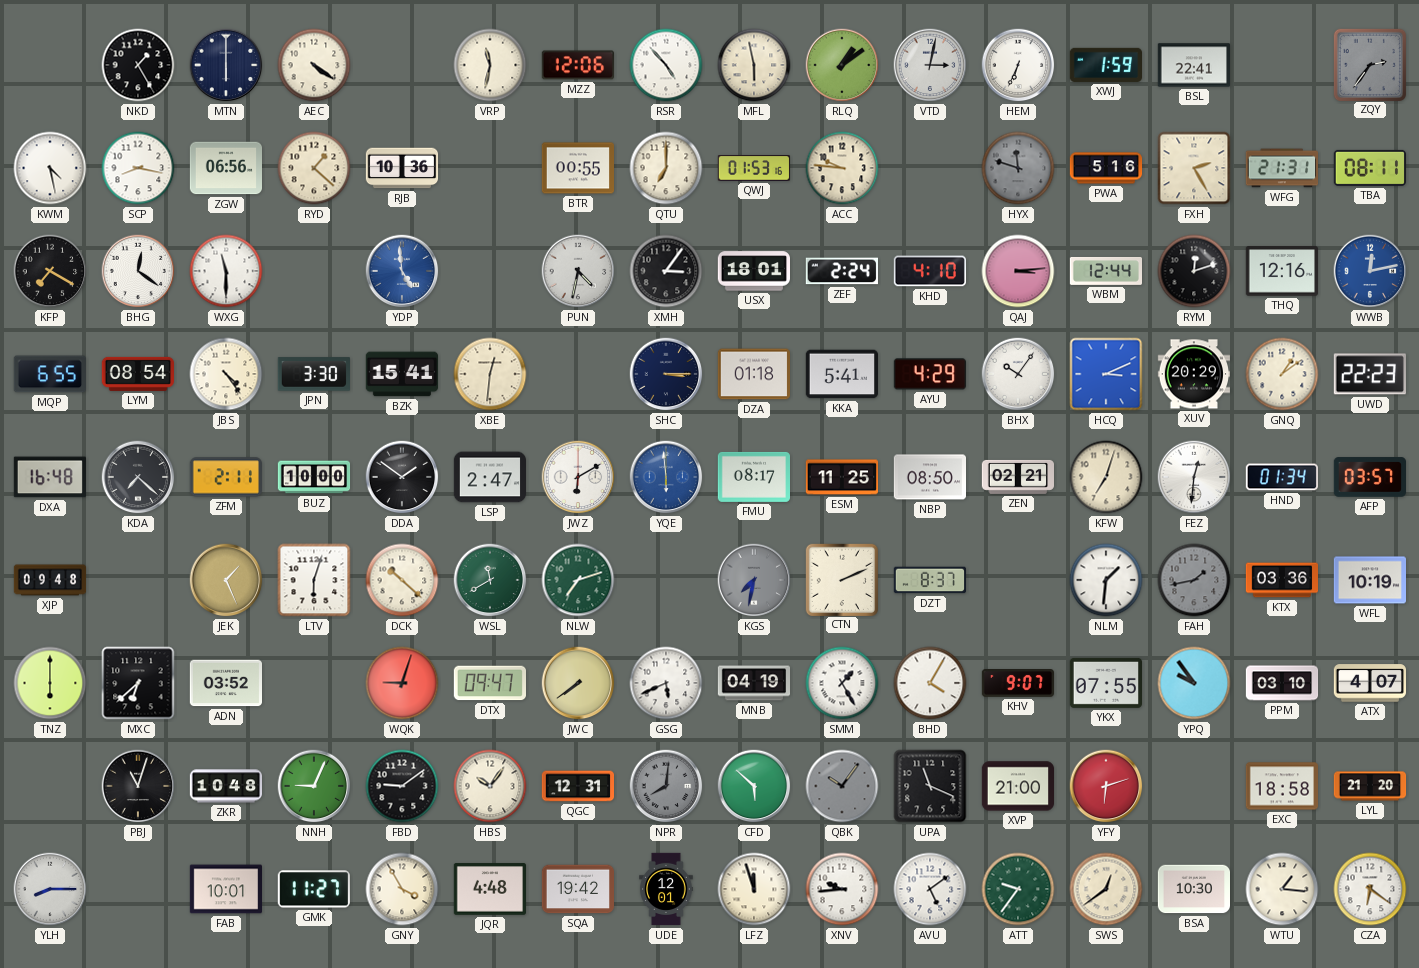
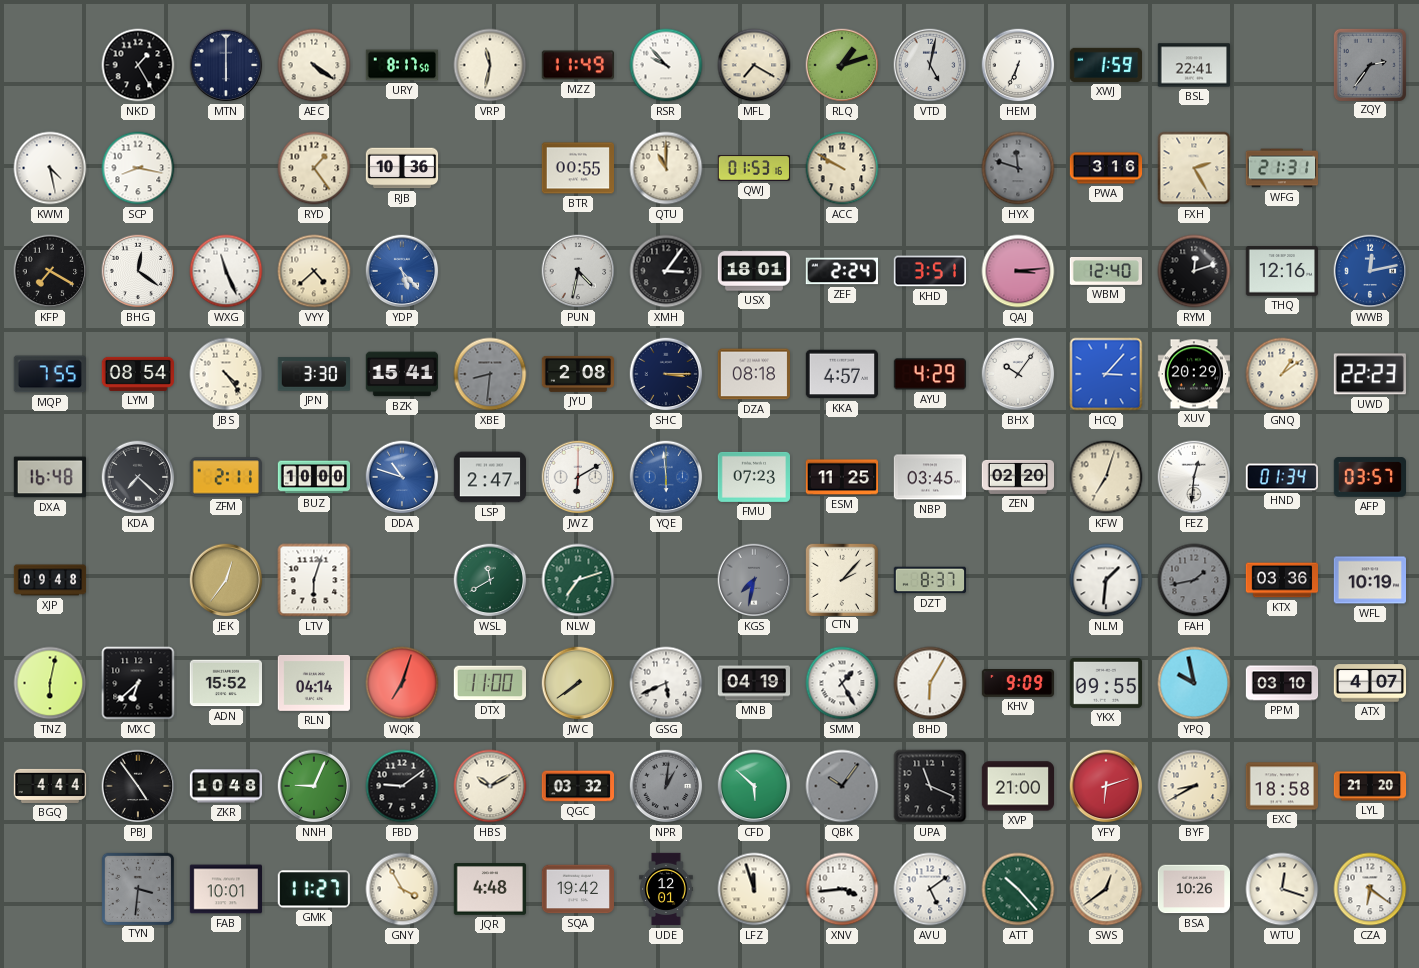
URY: none -> 8:17
MZZ: 12:06 -> 11:49
RSR: 4:53 -> 9:53
MFL: 5:58 -> 7:20
RLQ: 1:09 -> 1:12
VTD: 3:02 -> 5:02
ZGW: 06:56 -> none
RYD: 1:22 -> 1:24
QTU: 7:00 -> 11:00
ACC: 9:46 -> 9:50
PWA: 5:16 -> 3:16
TBA: 08:11 -> none
WXG: 11:30 -> 11:26
VYY: none -> 4:38
YDP: 4:59 -> 5:23
KHD: 4:10 -> 3:51
WBM: 12:44 -> 12:40
MQP: 6:55 -> 7:55
XBE: 12:31 -> 8:31
XBE dial: cream -> grey
JYU: none -> 2:08
DZA: 01:18 -> 08:18
KKA: 5:41 -> 4:57
HCQ: 3:11 -> 3:07
DDA: 1:51 -> 10:48
DDA dial: black -> blue
FMU: 08:17 -> 07:23
NBP: 08:50 -> 03:45
ZEN: 02:21 -> 02:20
JEK: 1:26 -> 12:36
DCK: 10:22 -> none
CTN: 2:11 -> 2:07
TNZ: 6:00 -> 6:02
ADN: 03:52 -> 15:52
RLN: none -> 04:14
WQK: 9:03 -> 7:03
DTX: 09:47 -> 11:00
BHD: 4:05 -> 6:05
KHV: 9:07 -> 9:09
YKX: 07:55 -> 09:55
YPQ: 9:54 -> 9:58
BGQ: none -> 4:44
PBJ: 11:03 -> 4:54
HBS: 10:06 -> 10:10
QGC: 12:31 -> 03:32
NPR: 8:01 -> 1:01
BYF: none -> 8:40
YLH: 8:15 -> none
TYN: none -> 3:31
XNV: 9:44 -> 3:44
ATT: 9:36 -> 10:23
BSA: 10:30 -> 10:26
WTU: 1:16 -> 12:18
